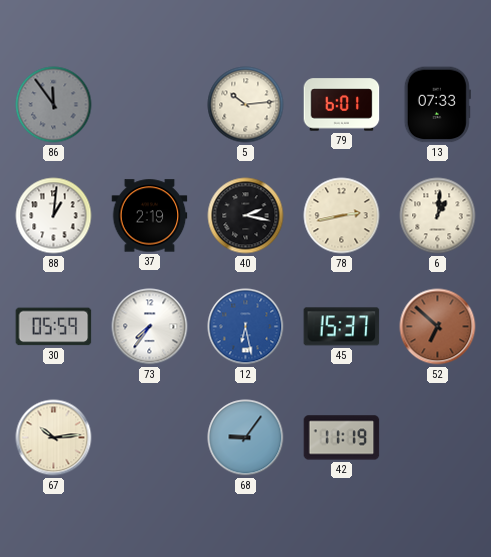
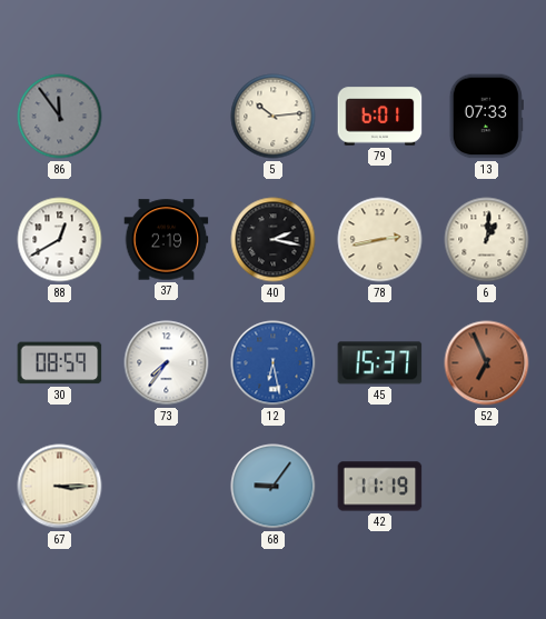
88: 1:01 -> 12:40
30: 05:59 -> 08:59
52: 6:52 -> 6:56
67: 10:14 -> 3:15
